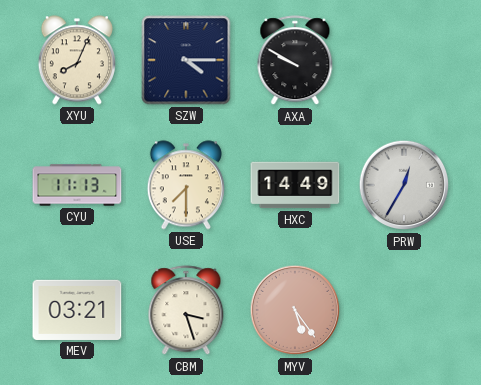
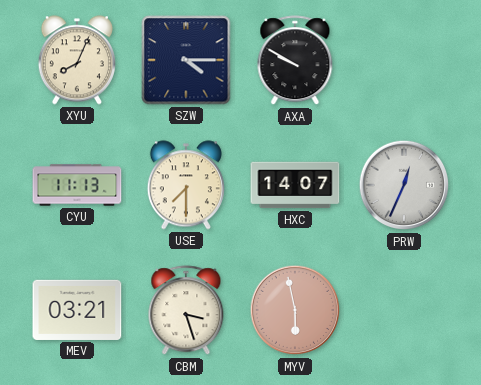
HXC: 14:49 -> 14:07
PRW: 12:35 -> 12:34
MYV: 5:24 -> 5:58
